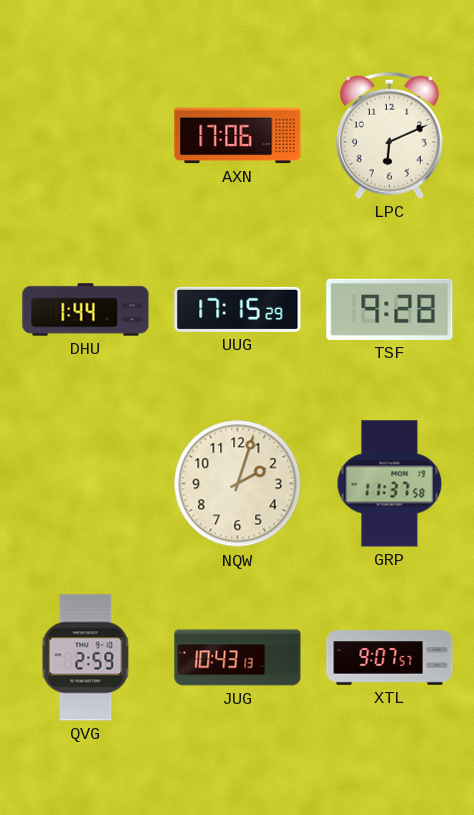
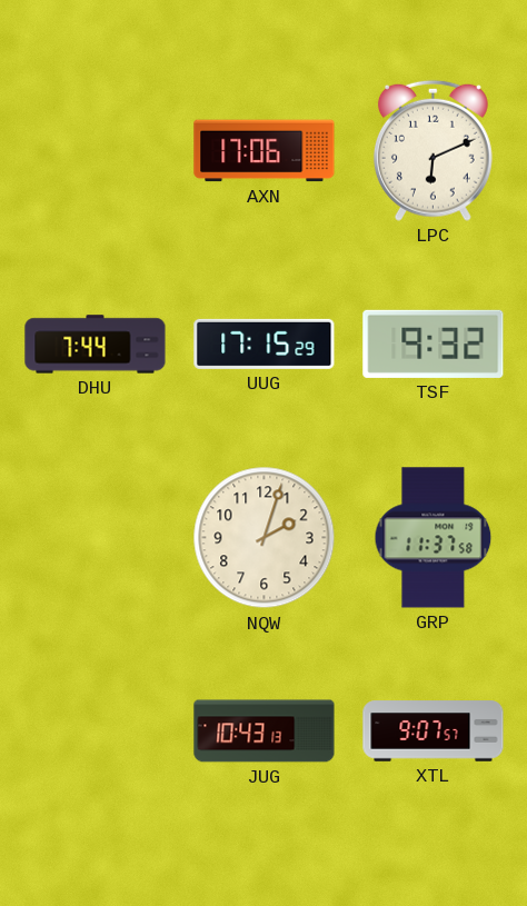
DHU: 1:44 -> 7:44
TSF: 9:28 -> 9:32
QVG: 2:59 -> none
